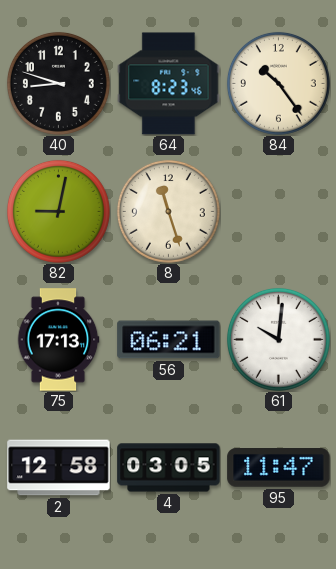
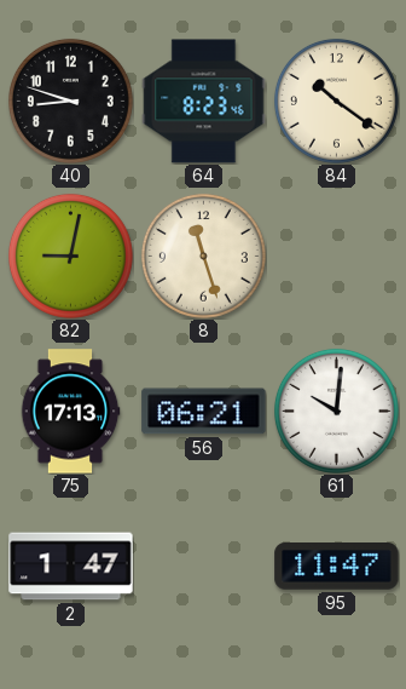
84: 10:24 -> 10:21
2: 12:58 -> 1:47
4: 03:05 -> none
